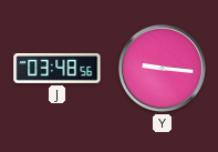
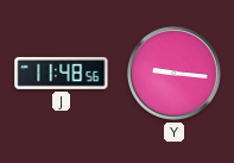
J: 03:48 -> 11:48
